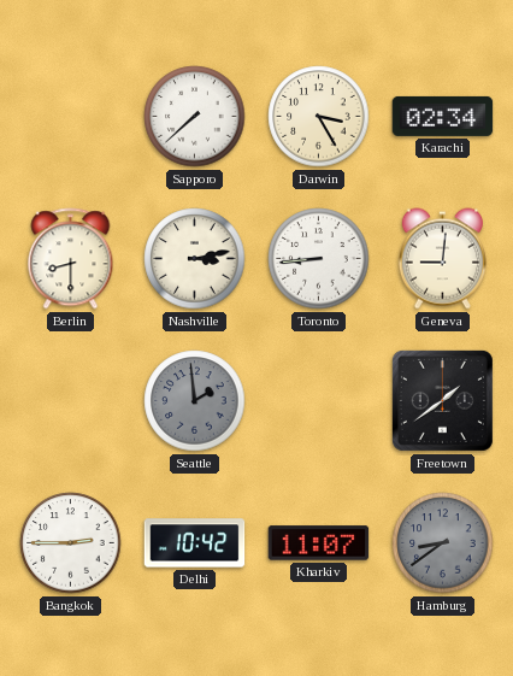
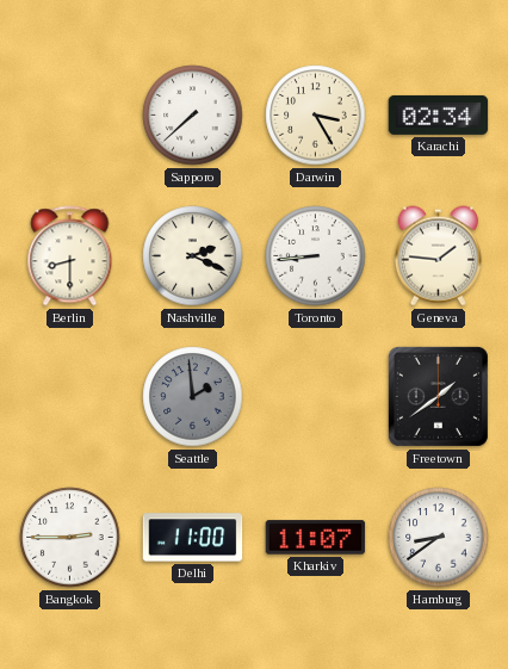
Nashville: 3:13 -> 2:19
Geneva: 9:01 -> 1:46
Delhi: 10:42 -> 11:00
Hamburg dial: grey -> white
